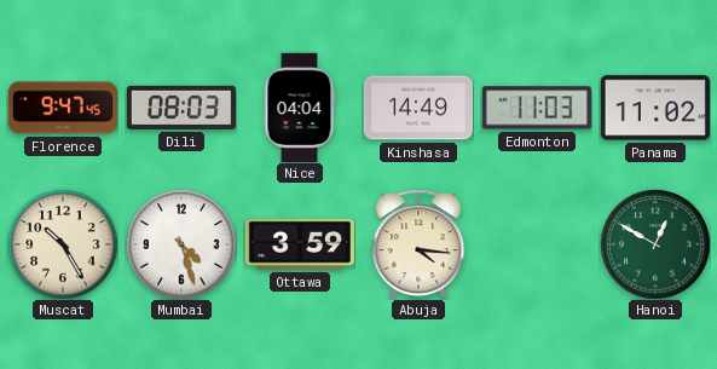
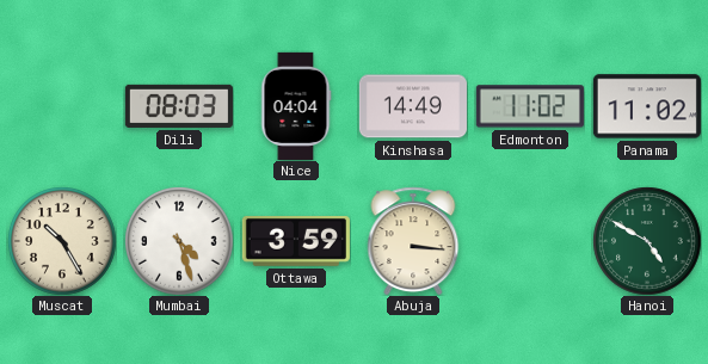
Florence: 9:47 -> none
Edmonton: 11:03 -> 11:02
Abuja: 4:16 -> 3:16
Hanoi: 12:50 -> 4:50
